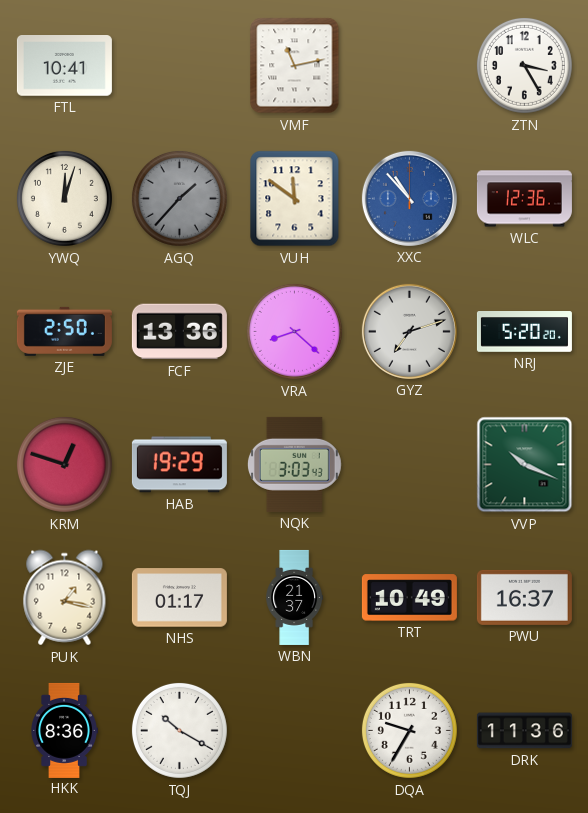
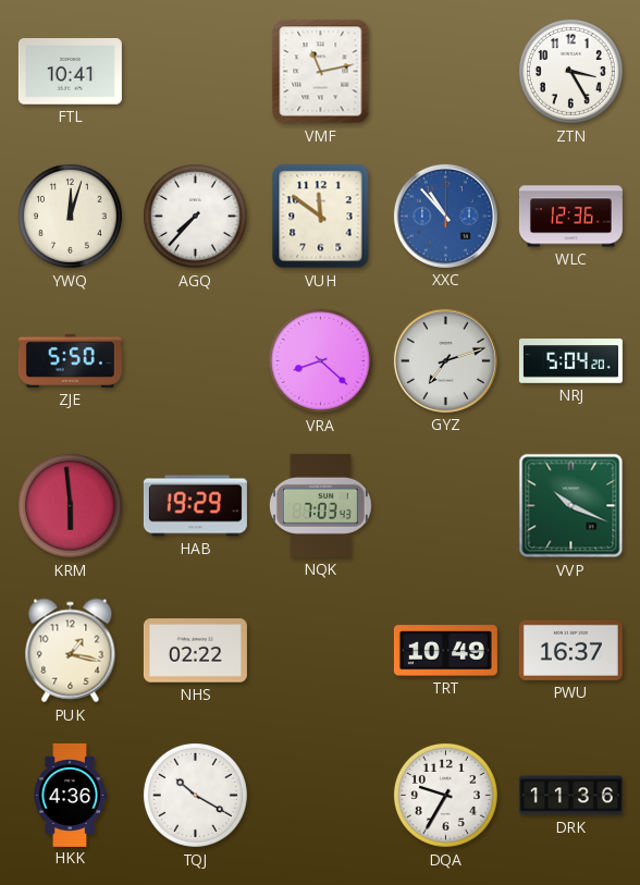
AGQ: 1:37 -> 7:37
AGQ dial: grey -> white
ZJE: 2:50 -> 5:50
FCF: 13:36 -> none
NRJ: 5:20 -> 5:04
KRM: 12:48 -> 5:59
NQK: 3:03 -> 7:03
NHS: 01:17 -> 02:22
WBN: 21:37 -> none
HKK: 8:36 -> 4:36
